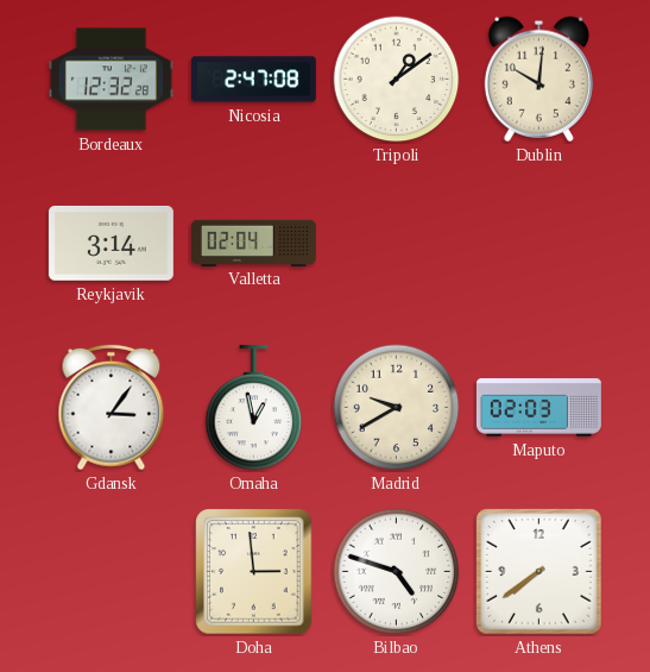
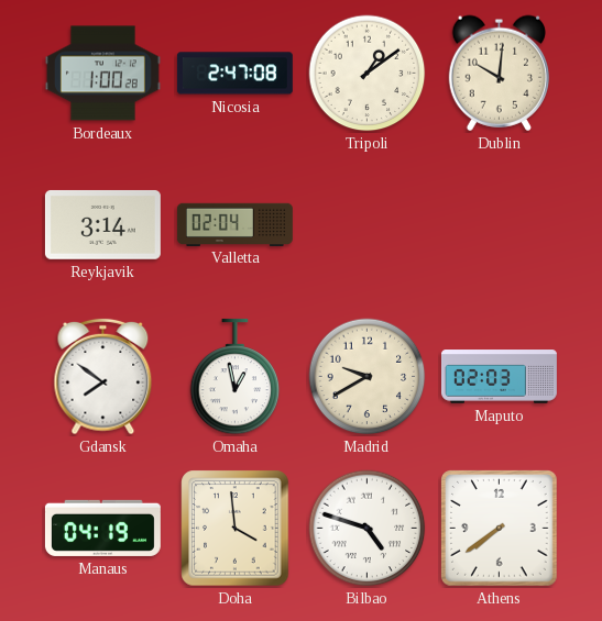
Bordeaux: 12:32 -> 1:00
Gdansk: 3:06 -> 7:51
Manaus: none -> 04:19
Doha: 2:59 -> 3:59
